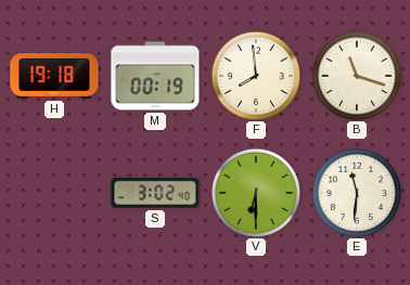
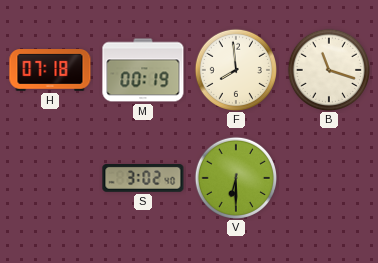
H: 19:18 -> 07:18
E: 11:31 -> none
